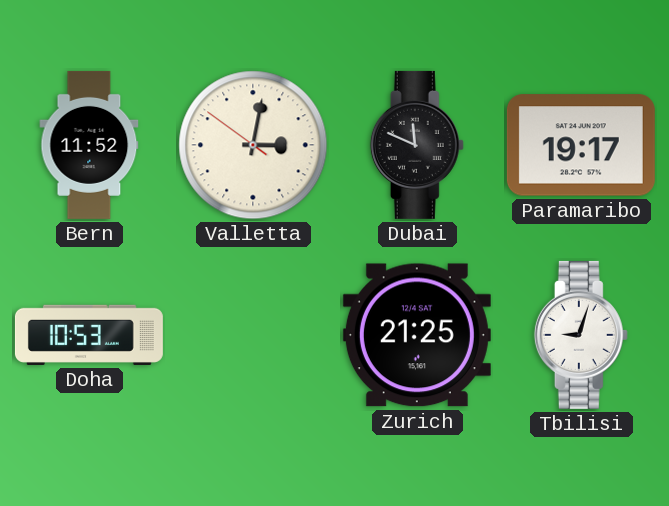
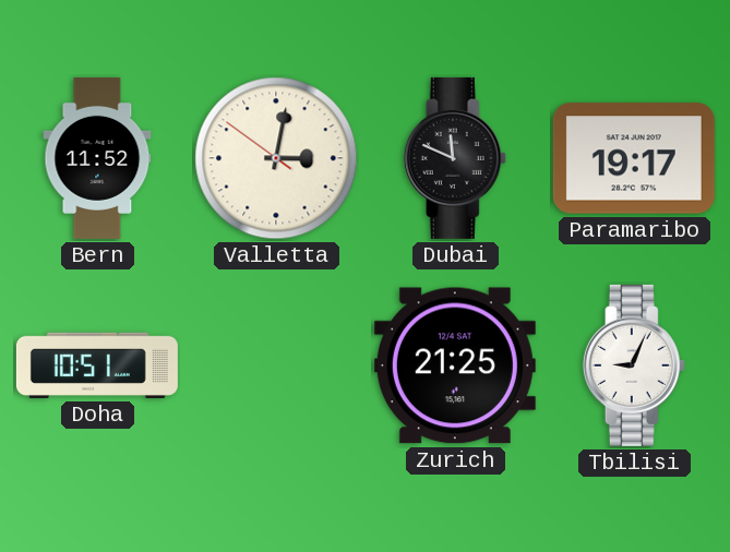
Doha: 10:53 -> 10:51
Tbilisi: 9:03 -> 9:04
